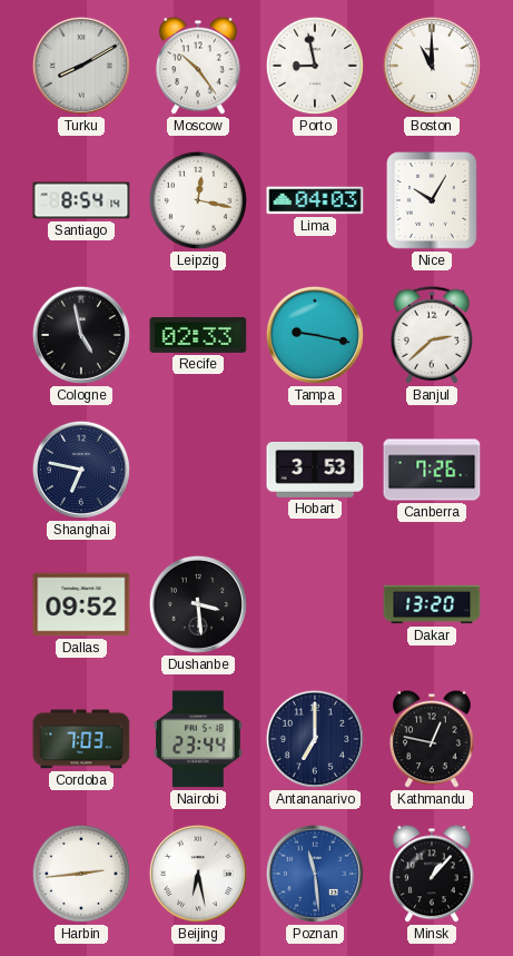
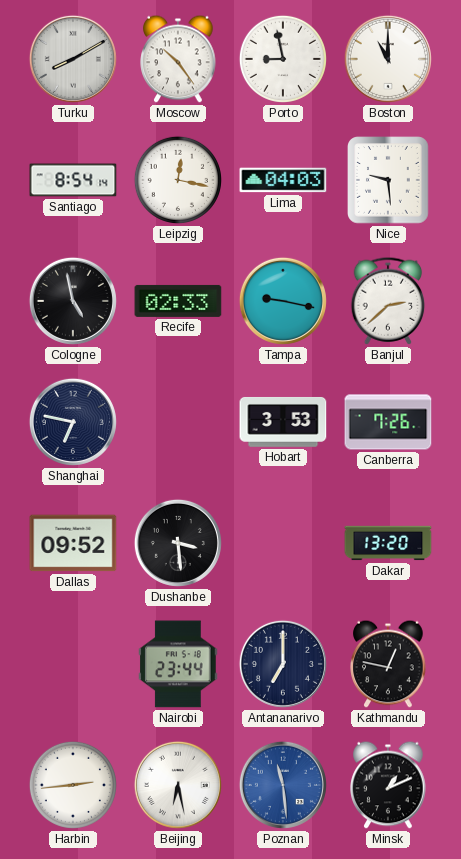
Nice: 10:05 -> 9:29
Cordoba: 7:03 -> none
Minsk: 1:07 -> 1:11
